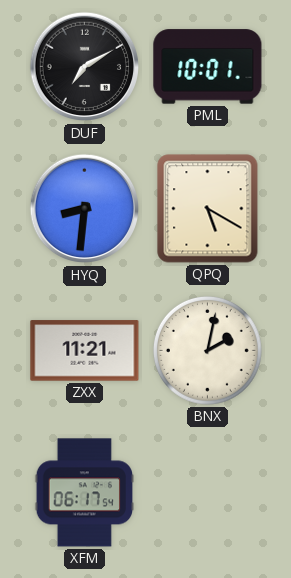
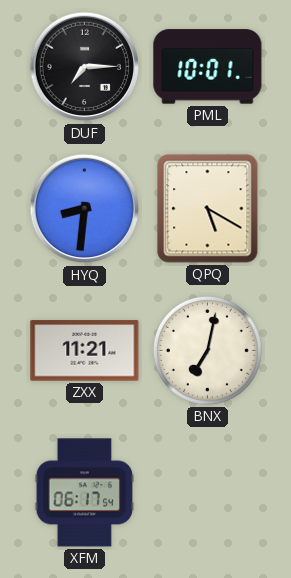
DUF: 7:10 -> 7:15
BNX: 2:02 -> 7:02
